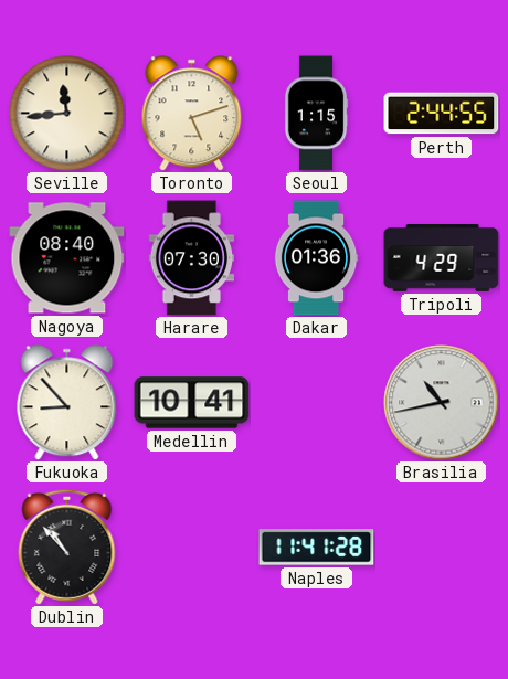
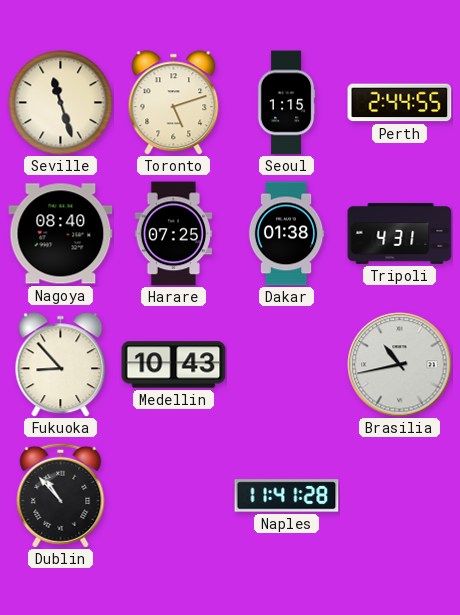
Seville: 11:44 -> 11:27
Harare: 07:30 -> 07:25
Dakar: 01:36 -> 01:38
Tripoli: 4:29 -> 4:31
Medellin: 10:41 -> 10:43
